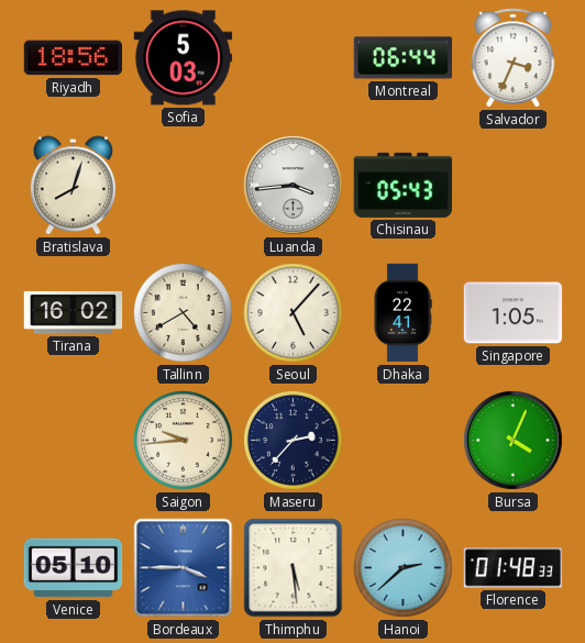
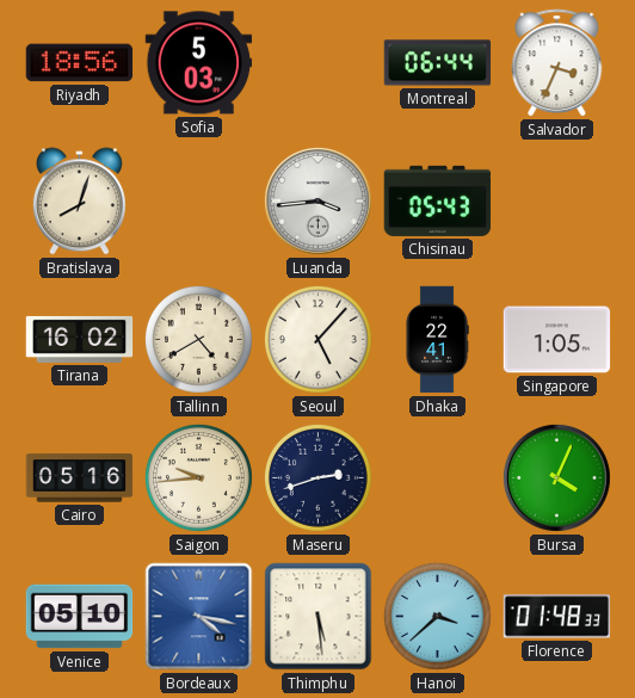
Cairo: none -> 05:16
Maseru: 2:37 -> 2:42
Bordeaux: 3:45 -> 4:17
Hanoi: 2:38 -> 3:38
